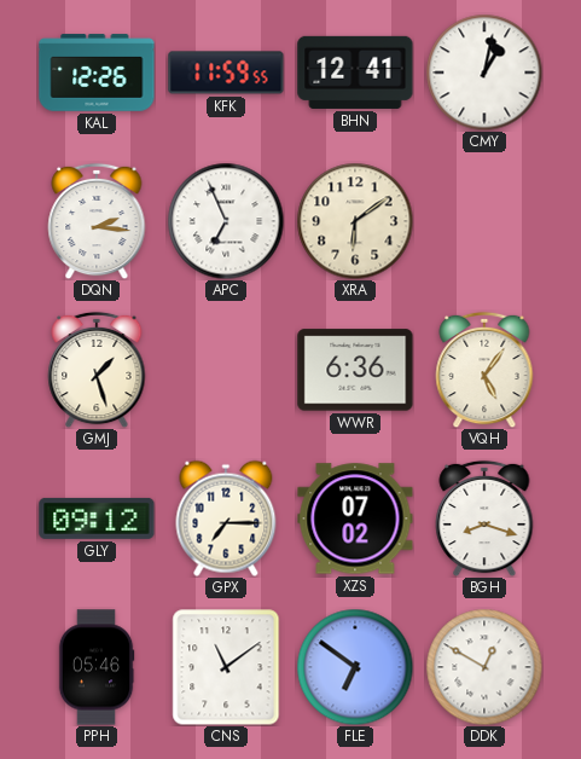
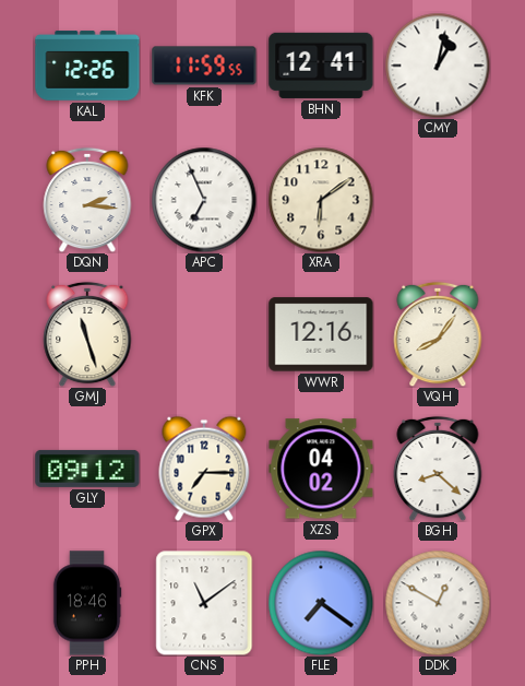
GMJ: 1:27 -> 11:27
WWR: 6:36 -> 12:16
VQH: 5:06 -> 8:06
XZS: 07:02 -> 04:02
BGH: 8:18 -> 8:22
PPH: 05:46 -> 18:46
FLE: 6:51 -> 7:21
